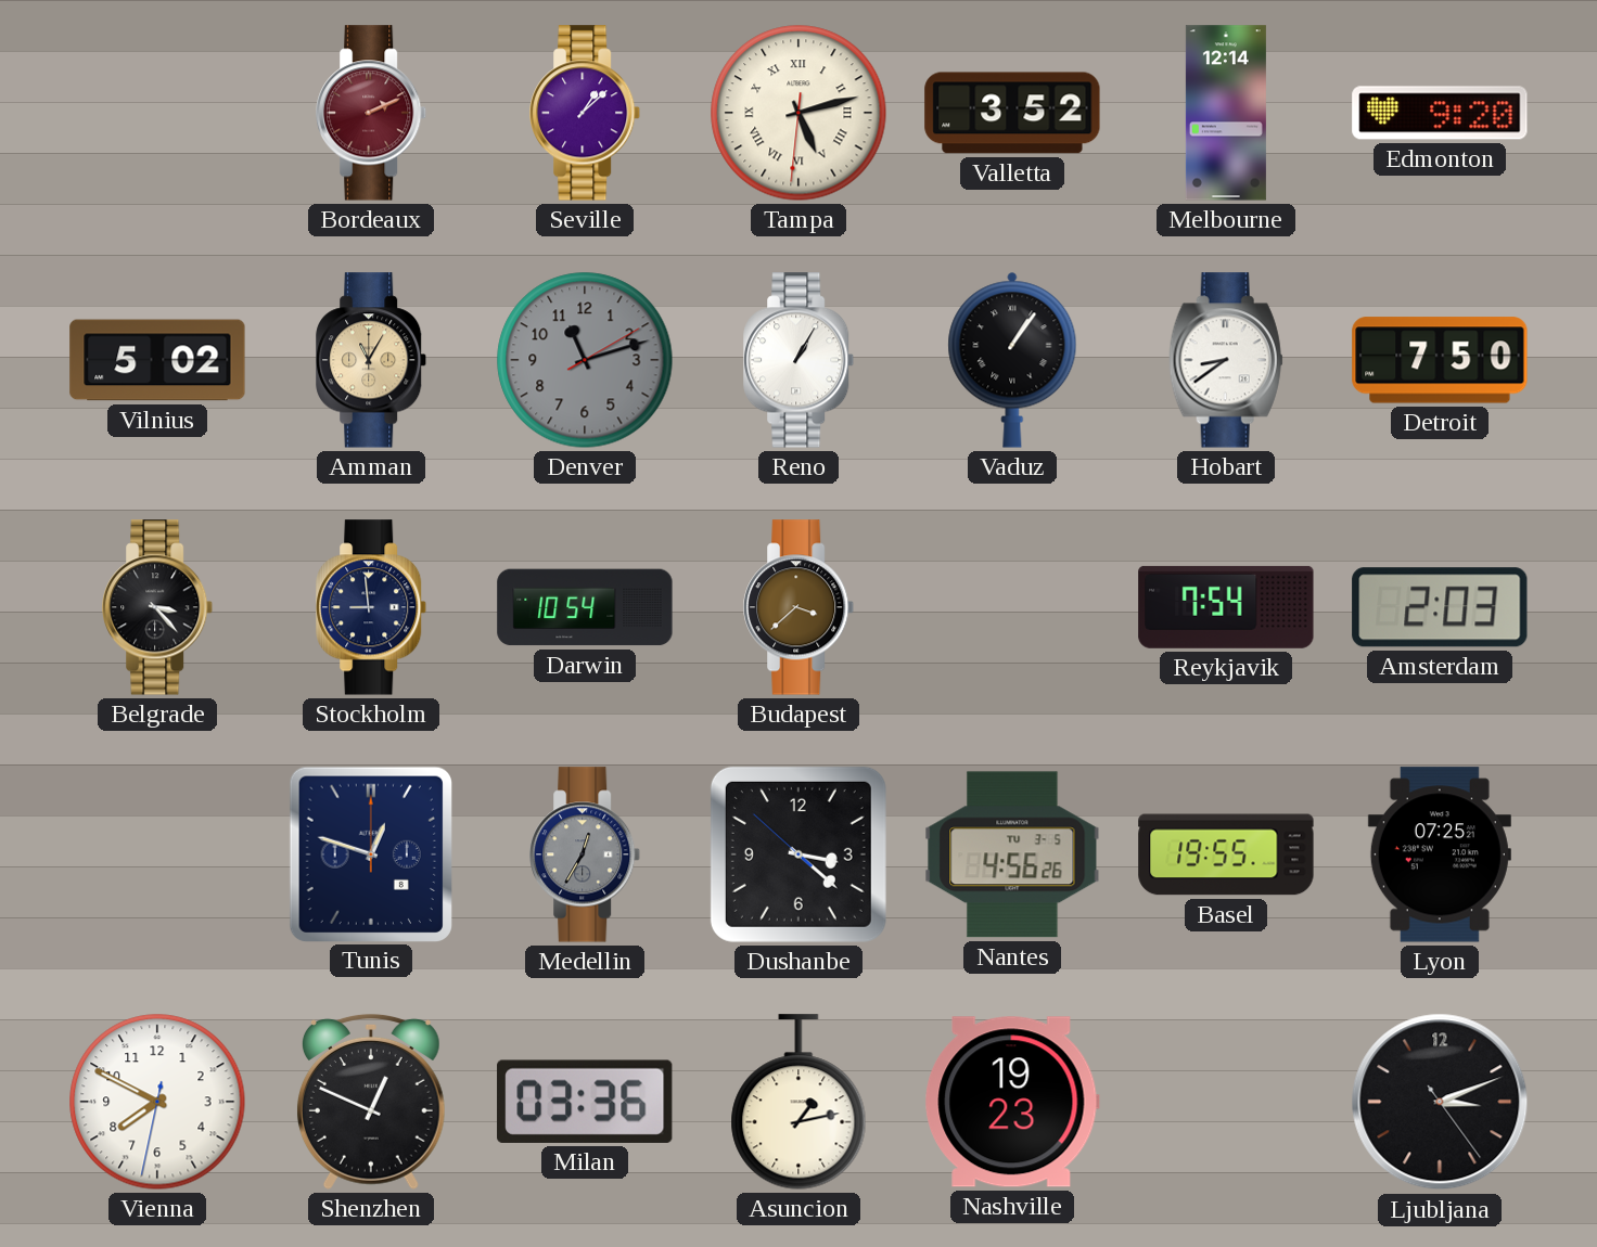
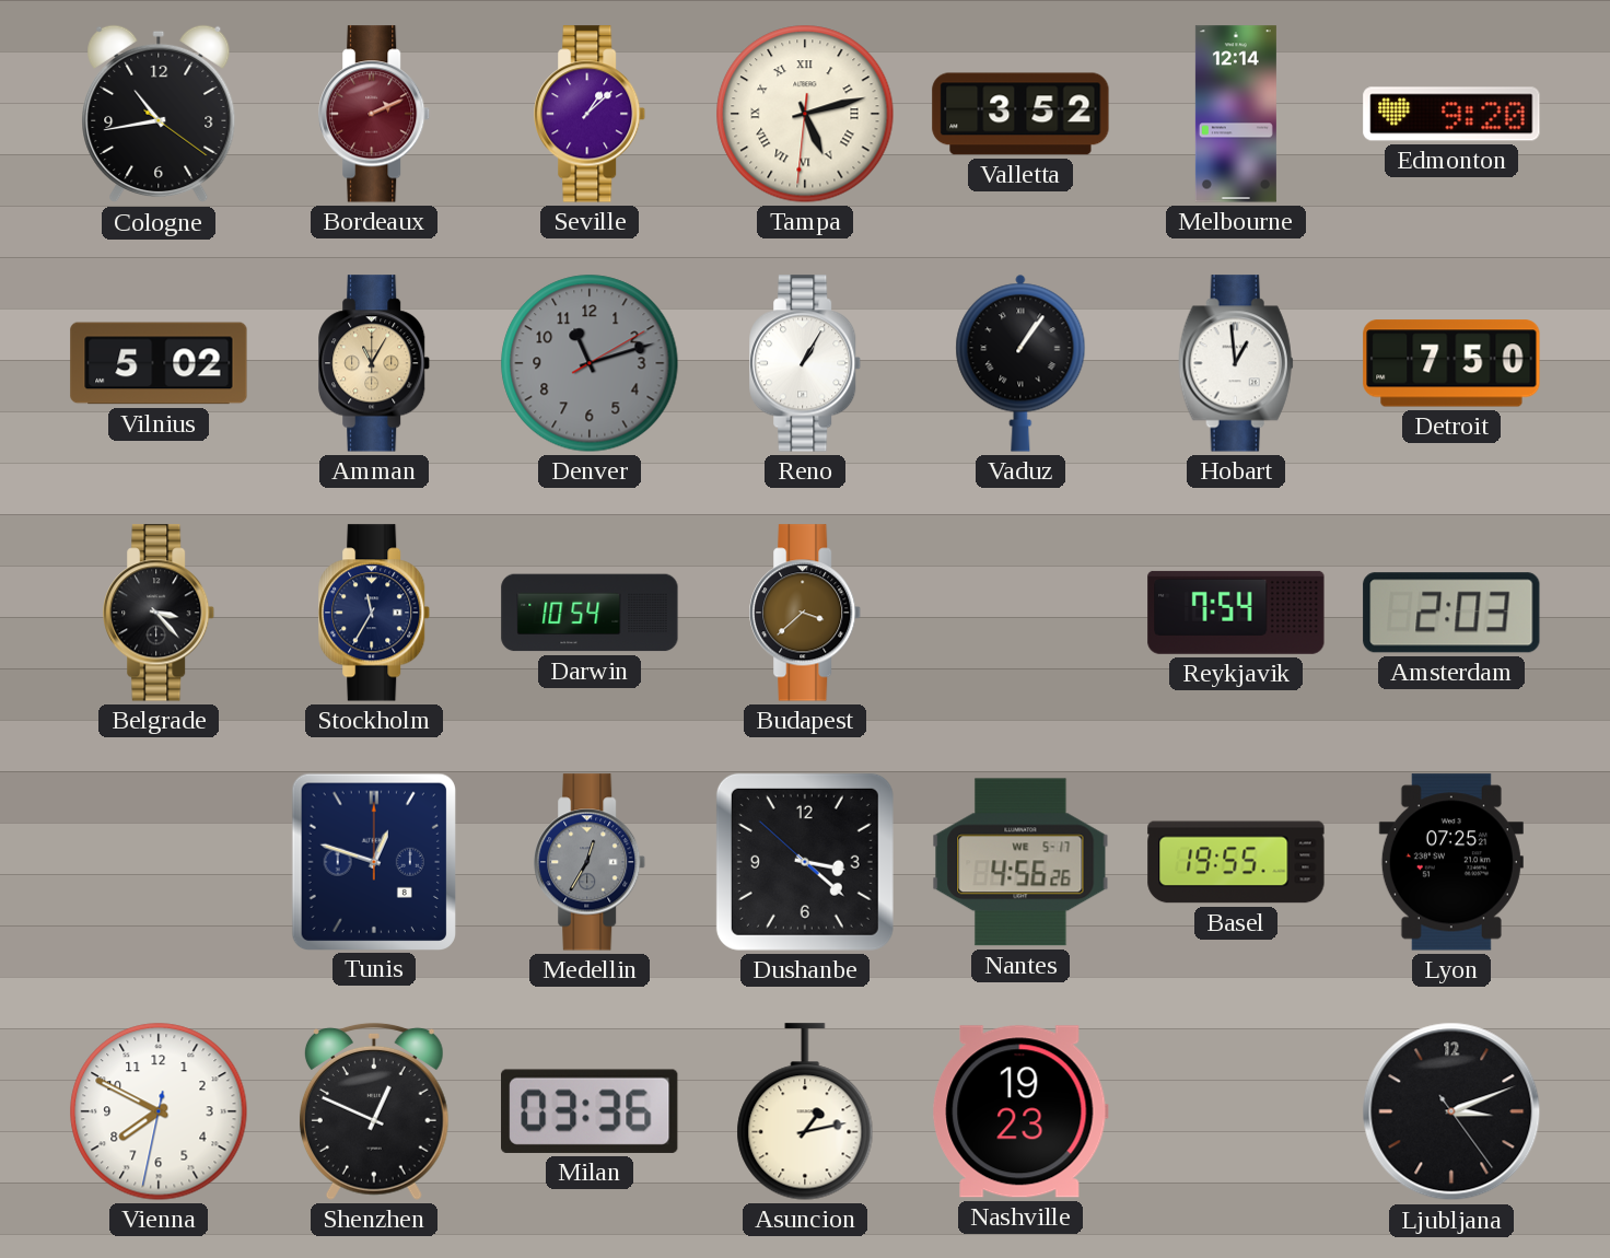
Cologne: none -> 10:43
Hobart: 8:39 -> 12:59
Stockholm: 8:59 -> 11:35
Nantes date: TU 3-5 -> WE 5-17
